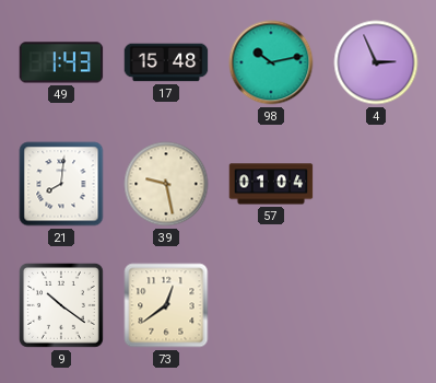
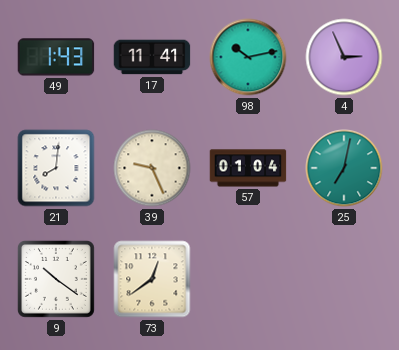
17: 15:48 -> 11:41
39: 9:28 -> 9:26
25: none -> 7:02
